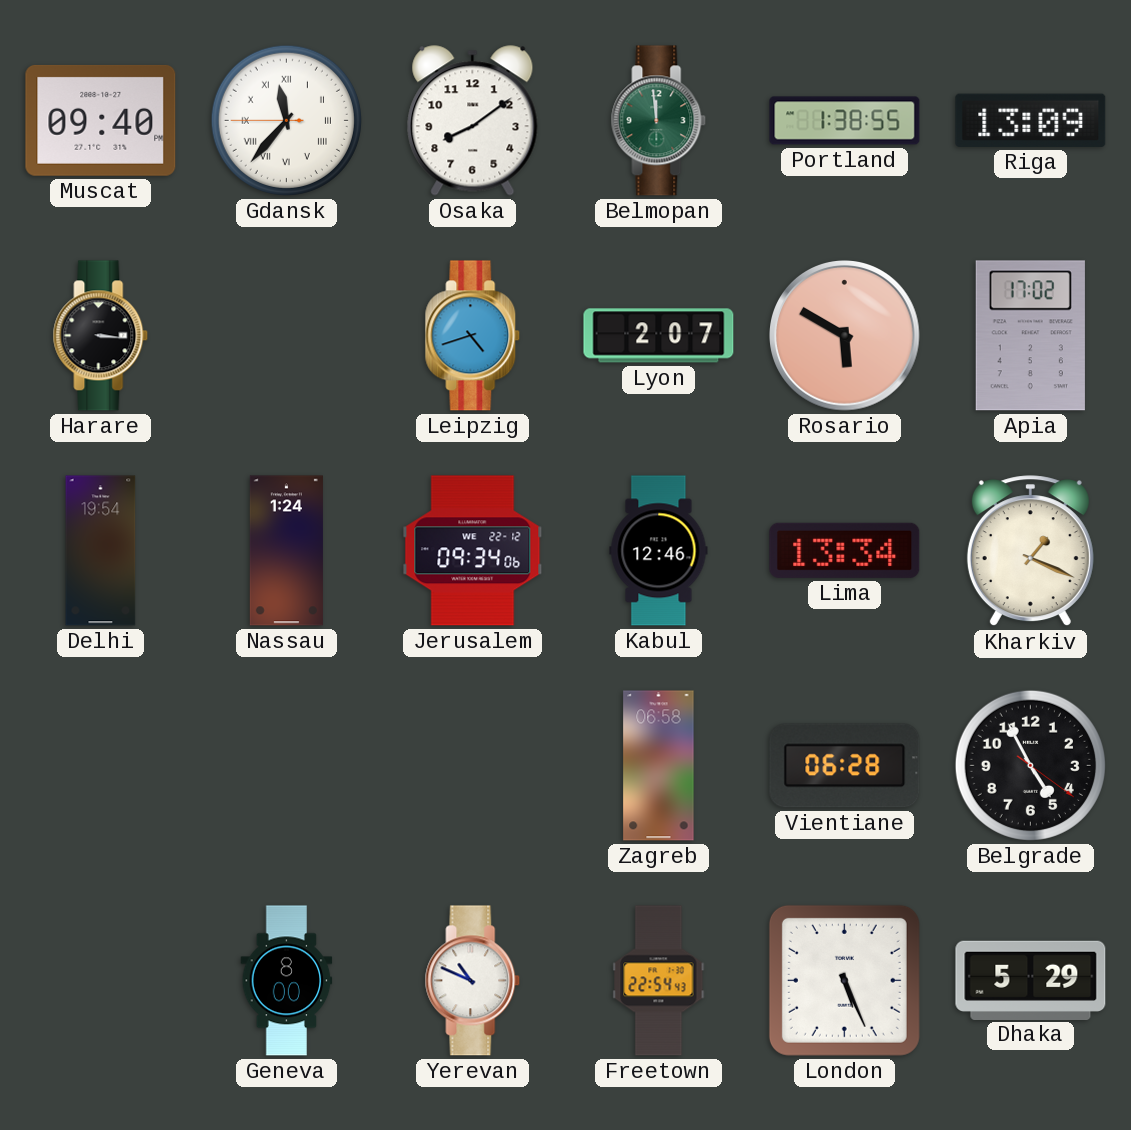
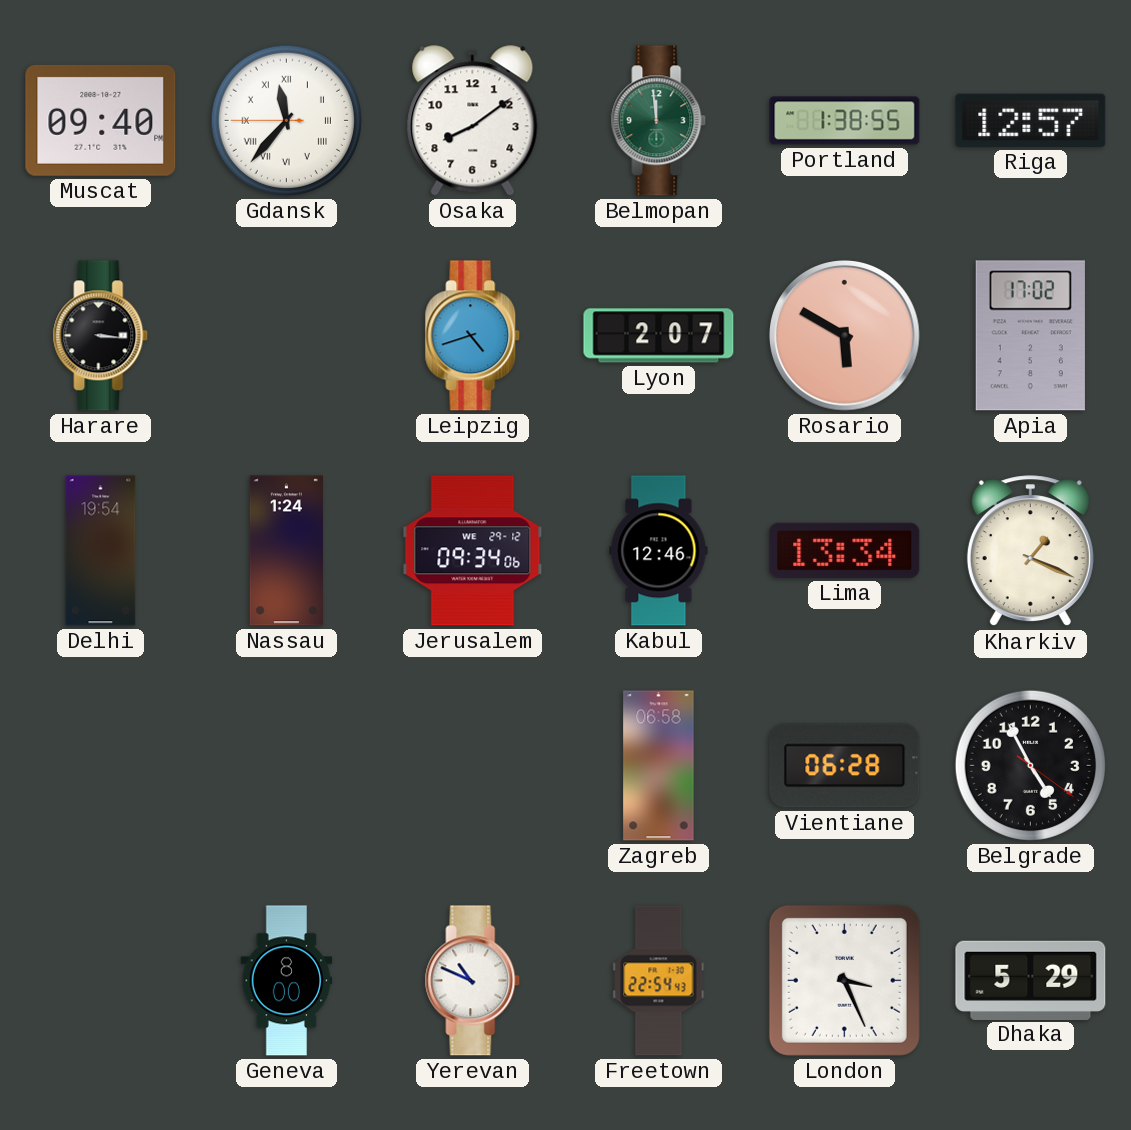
Riga: 13:09 -> 12:57
Jerusalem date: WE 22-12 -> WE 29-12
London: 5:26 -> 3:26
